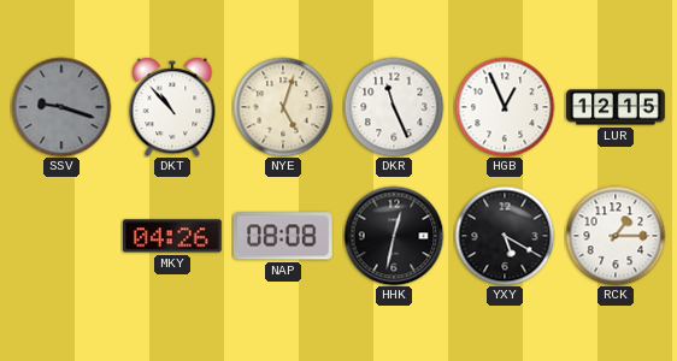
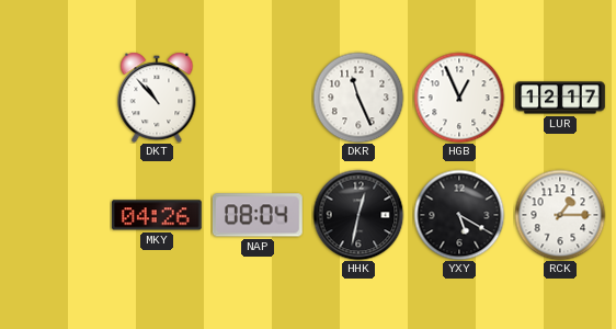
SSV: 9:18 -> none
NYE: 5:03 -> none
LUR: 12:15 -> 12:17
NAP: 08:08 -> 08:04
